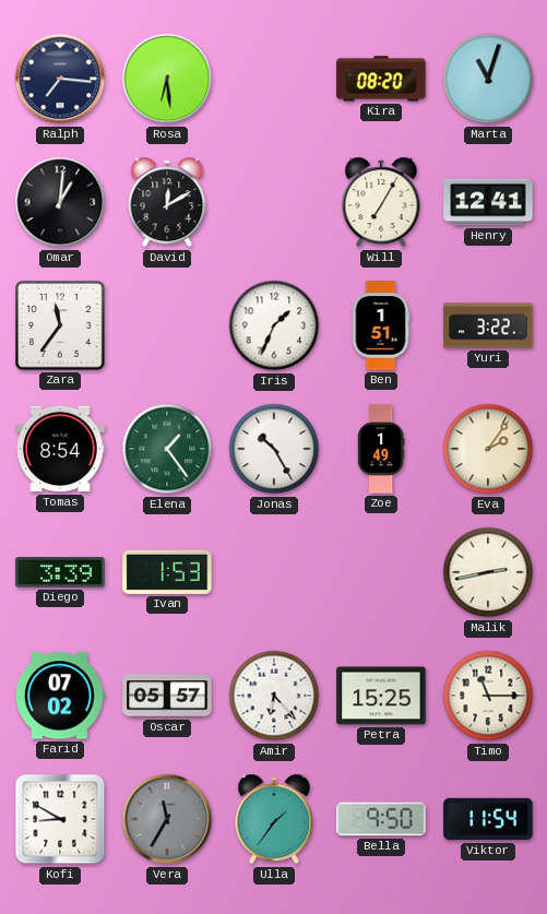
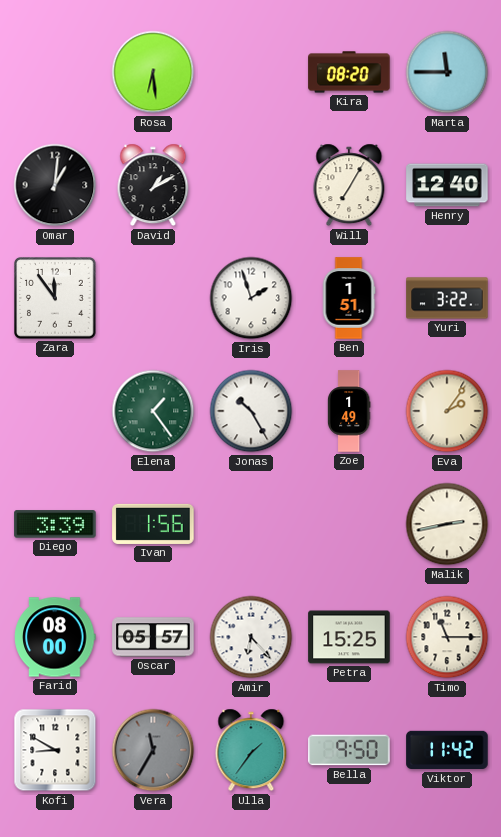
Ralph: 7:16 -> none
Marta: 11:03 -> 11:45
David: 12:10 -> 1:10
Henry: 12:41 -> 12:40
Zara: 11:36 -> 11:54
Iris: 1:34 -> 1:57
Tomas: 8:54 -> none
Ivan: 1:53 -> 1:56
Farid: 07:02 -> 08:00
Viktor: 11:54 -> 11:42
